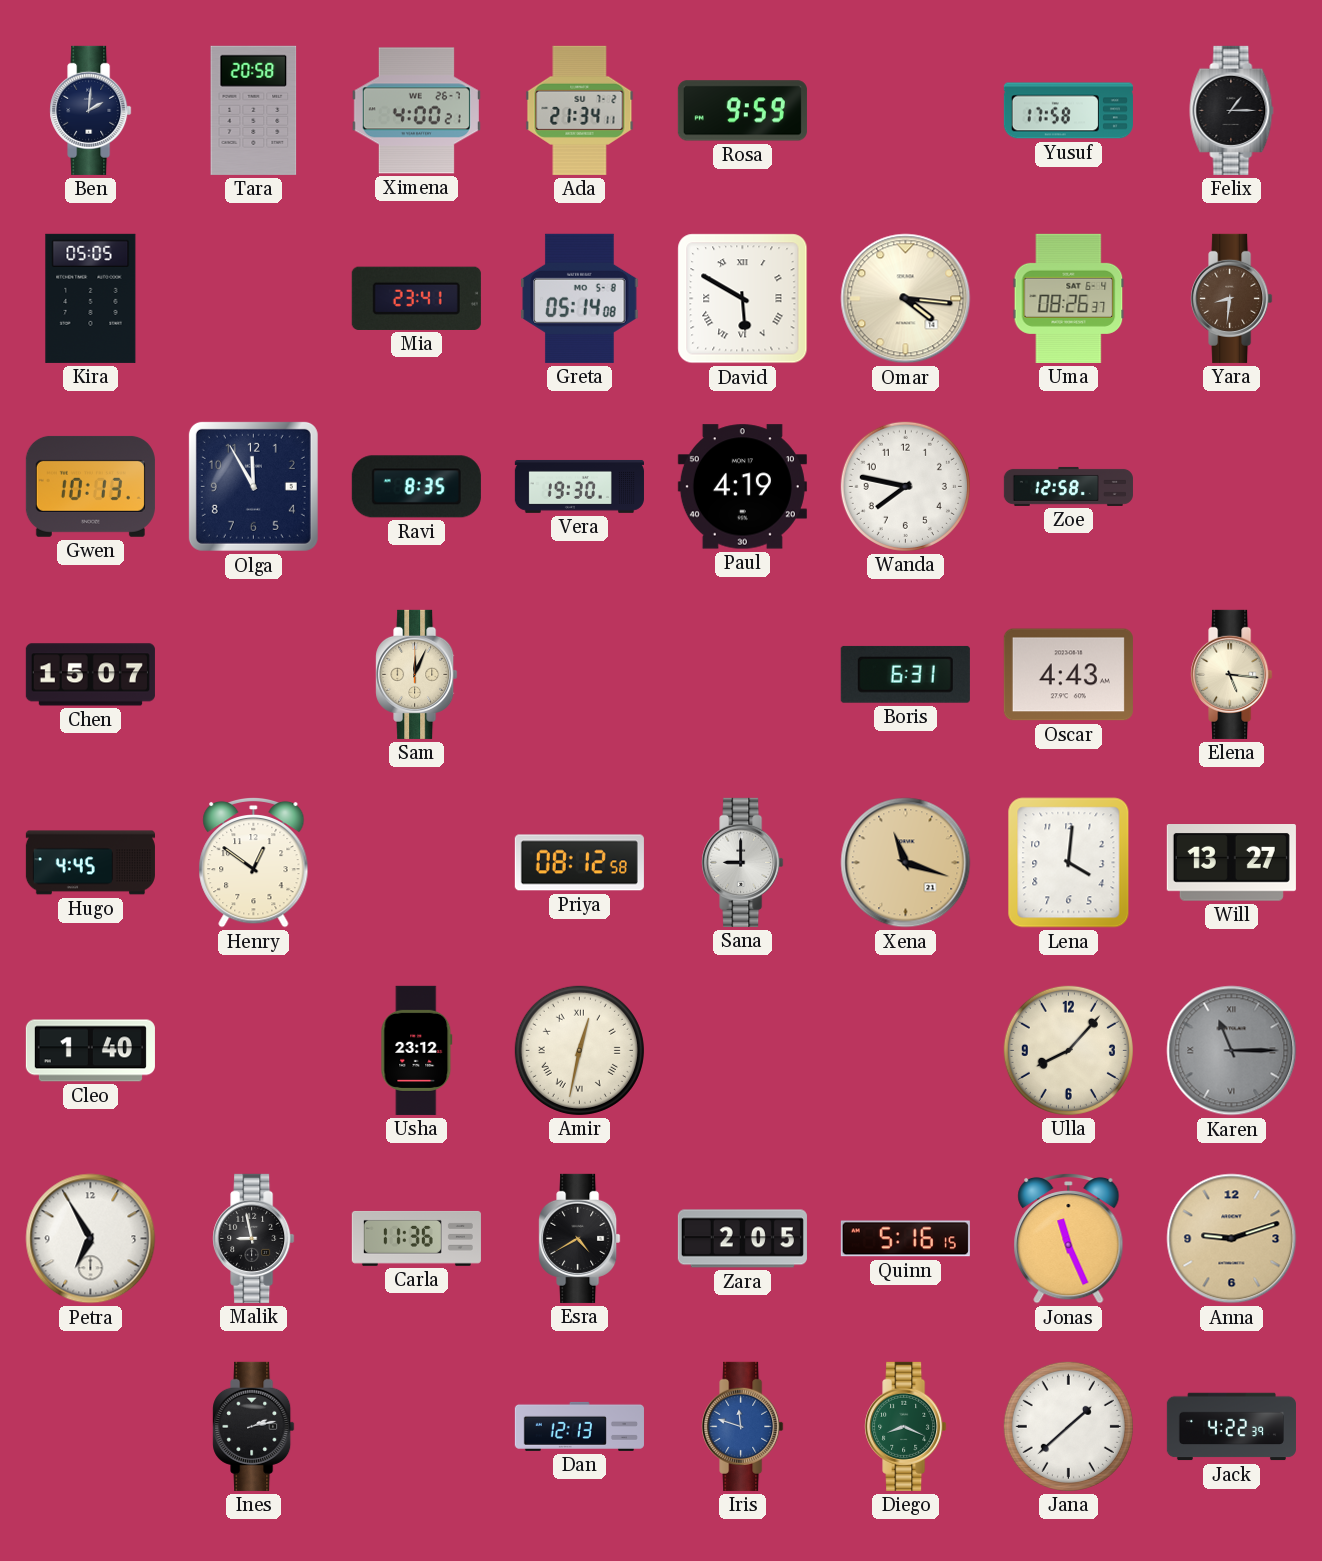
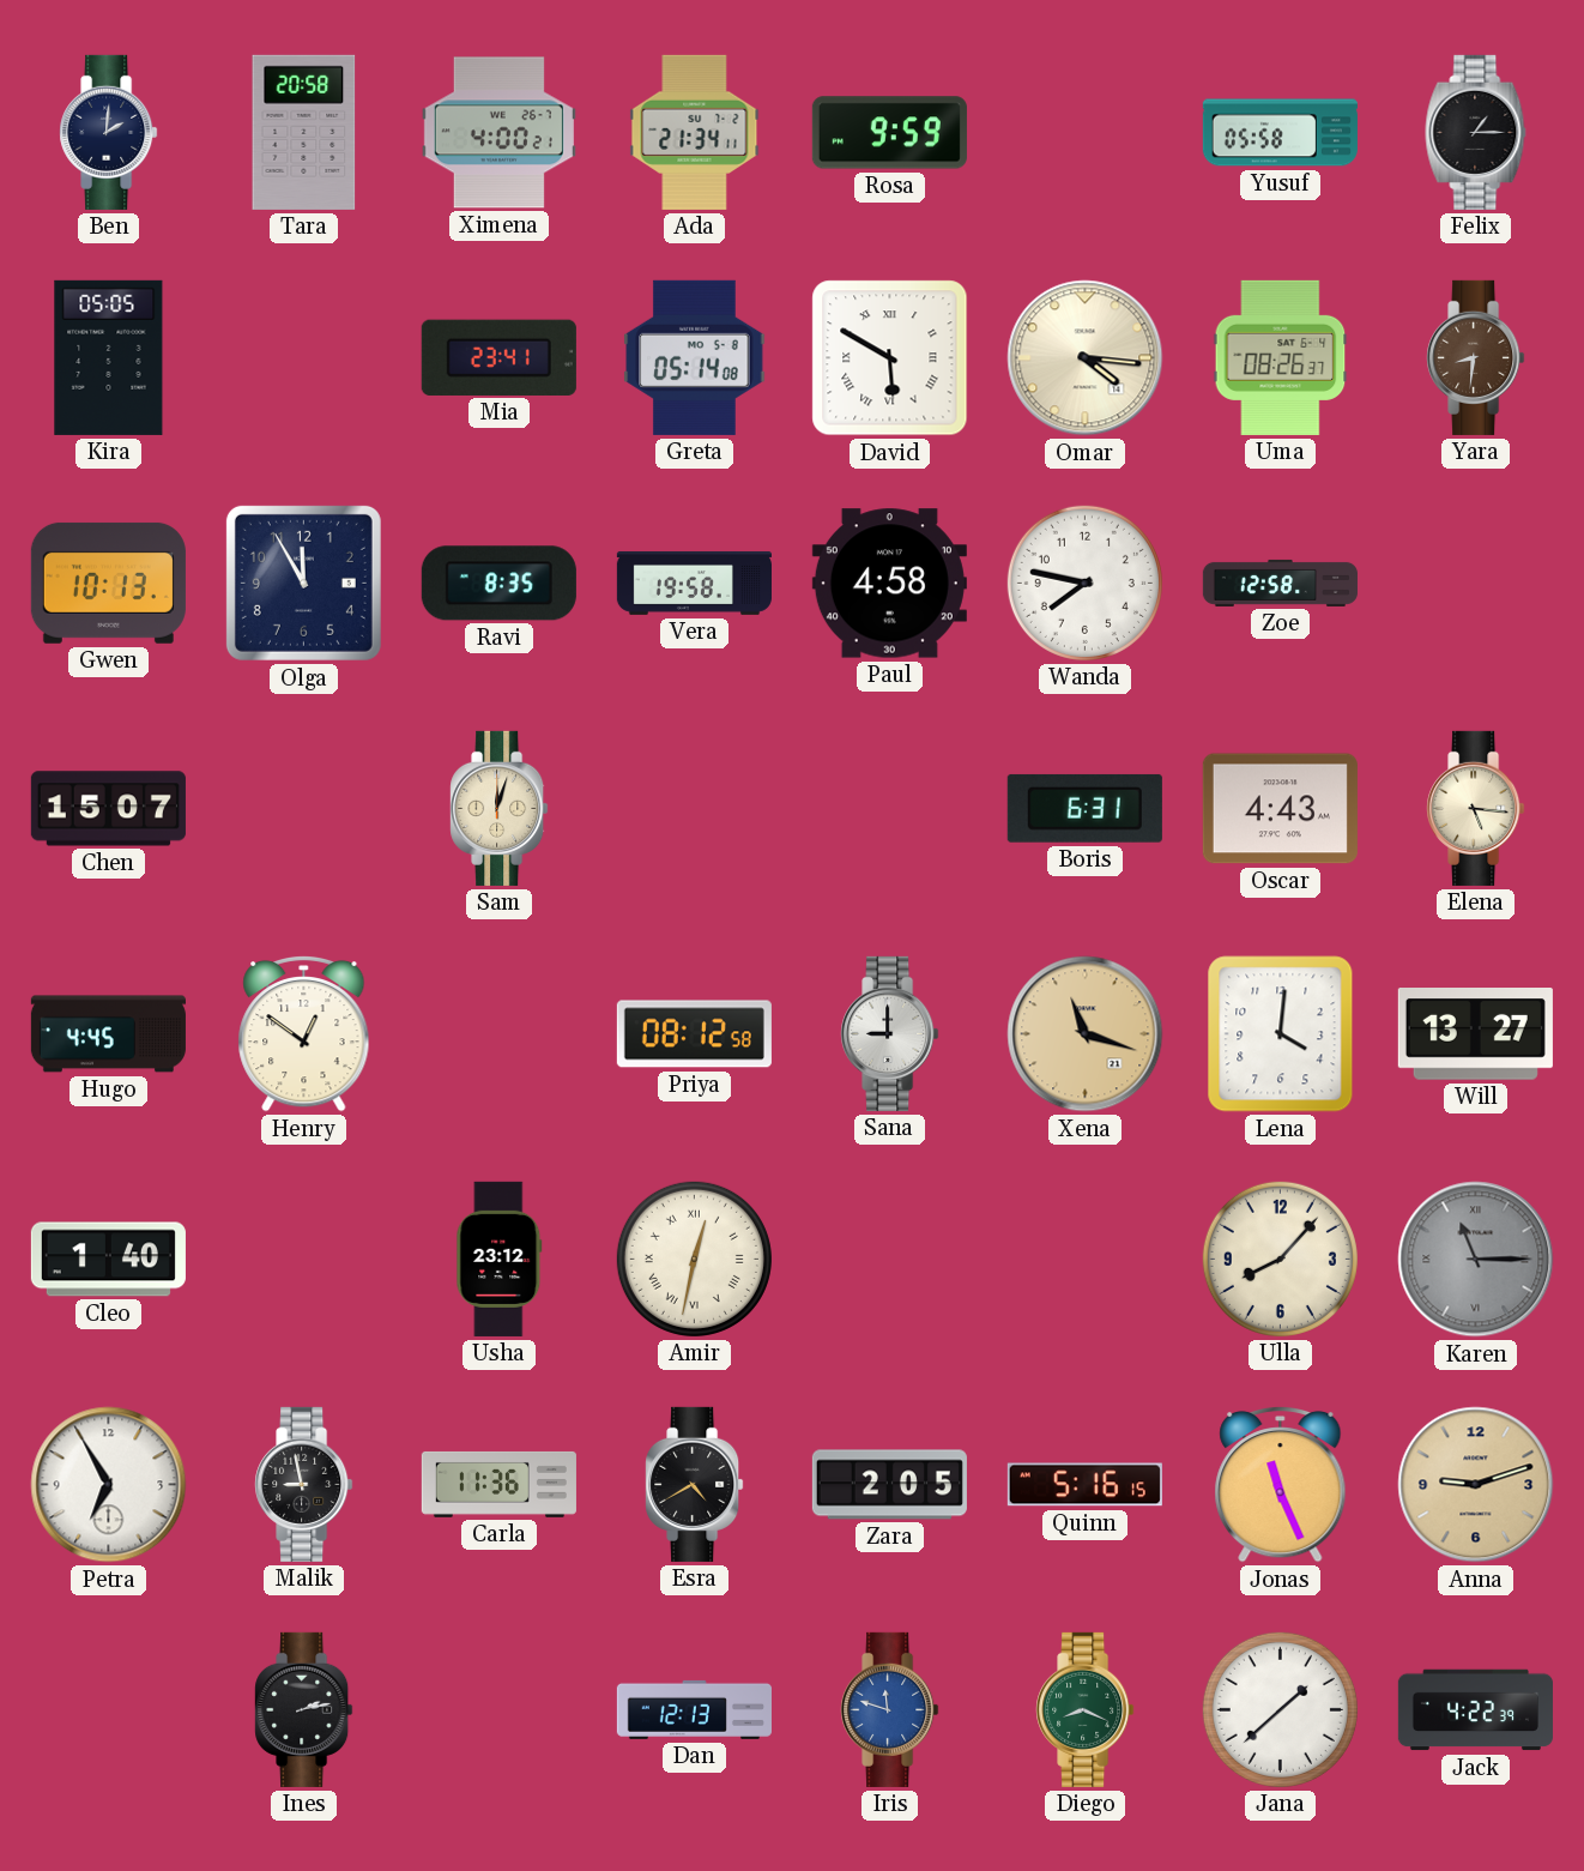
Yusuf: 17:58 -> 05:58
Vera: 19:30 -> 19:58
Paul: 4:19 -> 4:58
Sam: 12:04 -> 12:03
